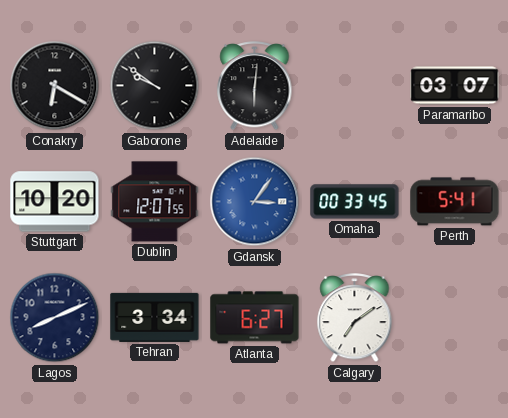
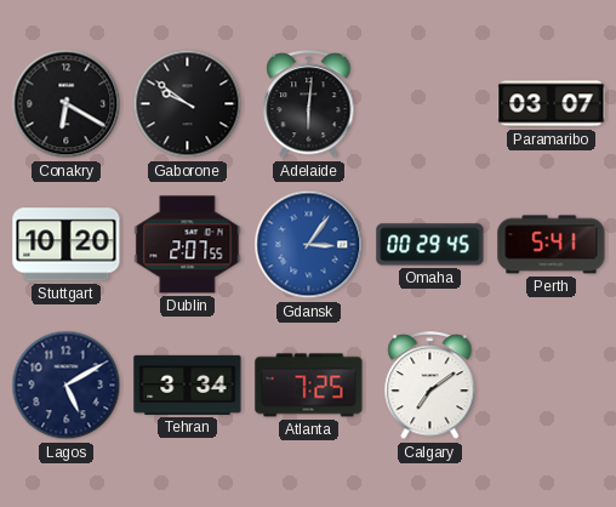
Dublin: 12:07 -> 2:07
Omaha: 00:33 -> 00:29
Lagos: 8:11 -> 5:10
Atlanta: 6:27 -> 7:25
